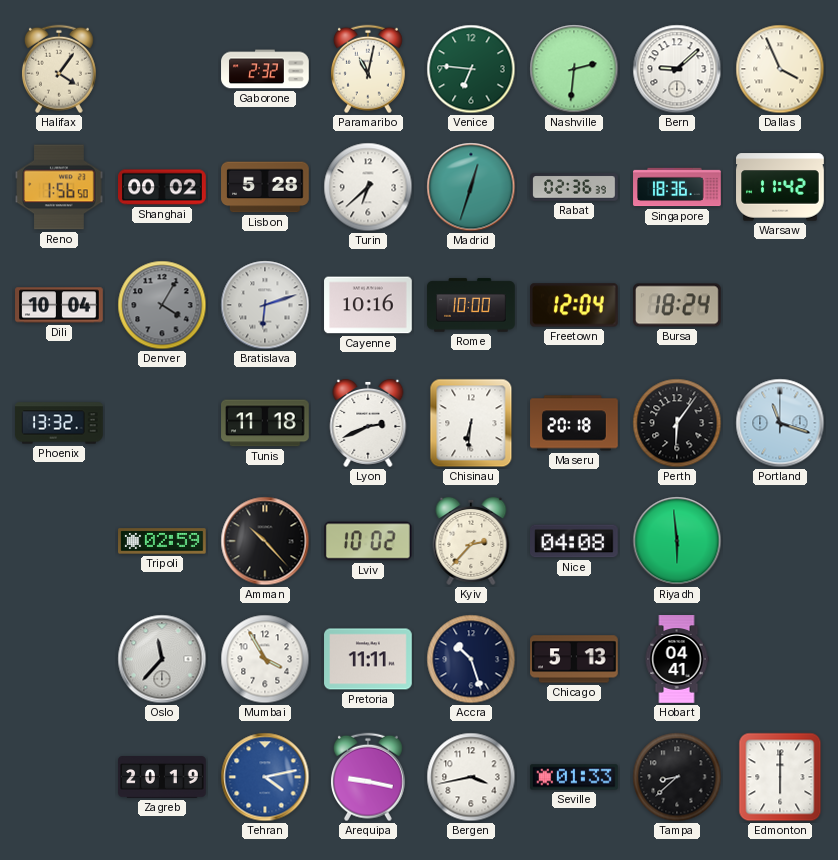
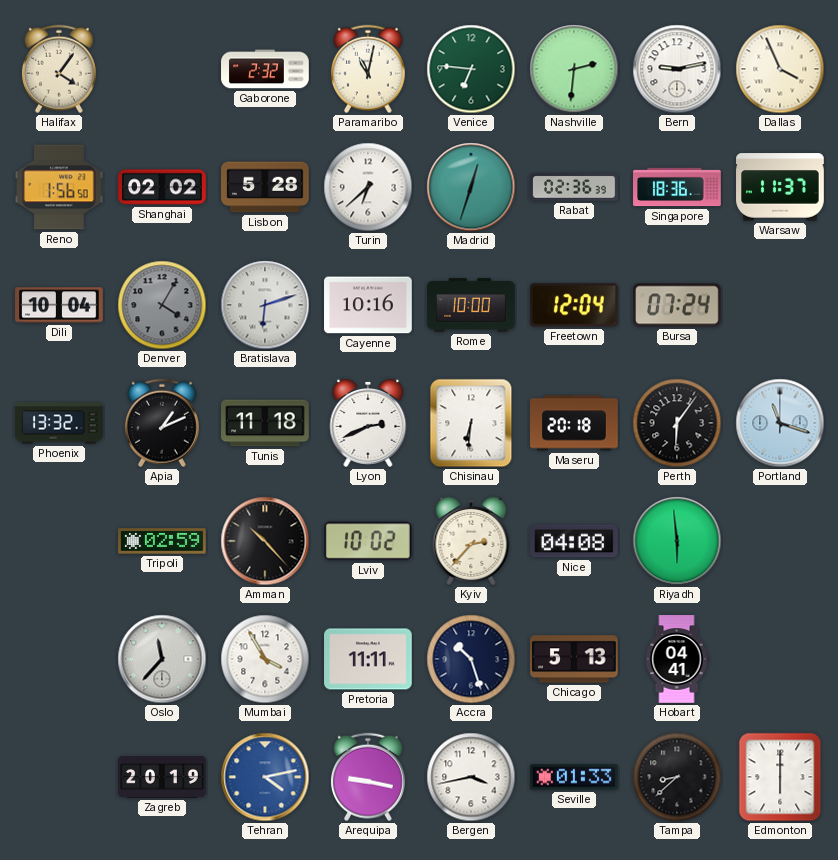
Bern: 9:08 -> 9:13
Shanghai: 00:02 -> 02:02
Warsaw: 11:42 -> 11:37
Bursa: 18:24 -> 07:24
Apia: none -> 1:11
